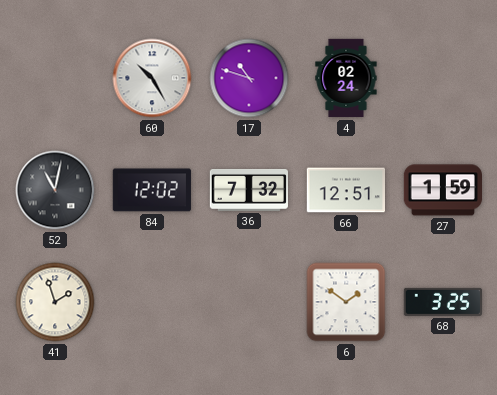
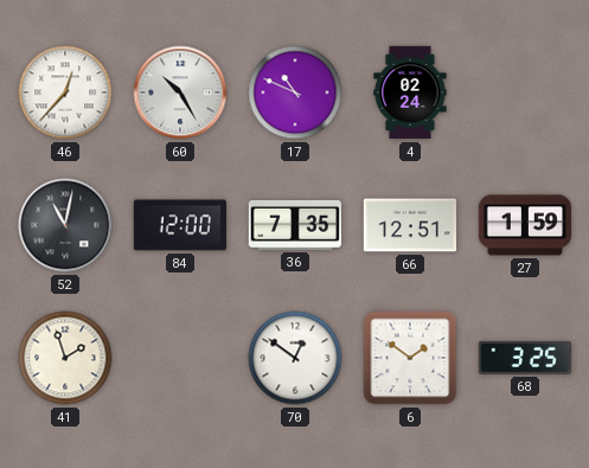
46: none -> 12:37
17: 10:48 -> 10:49
84: 12:02 -> 12:00
36: 7:32 -> 7:35
70: none -> 12:51
